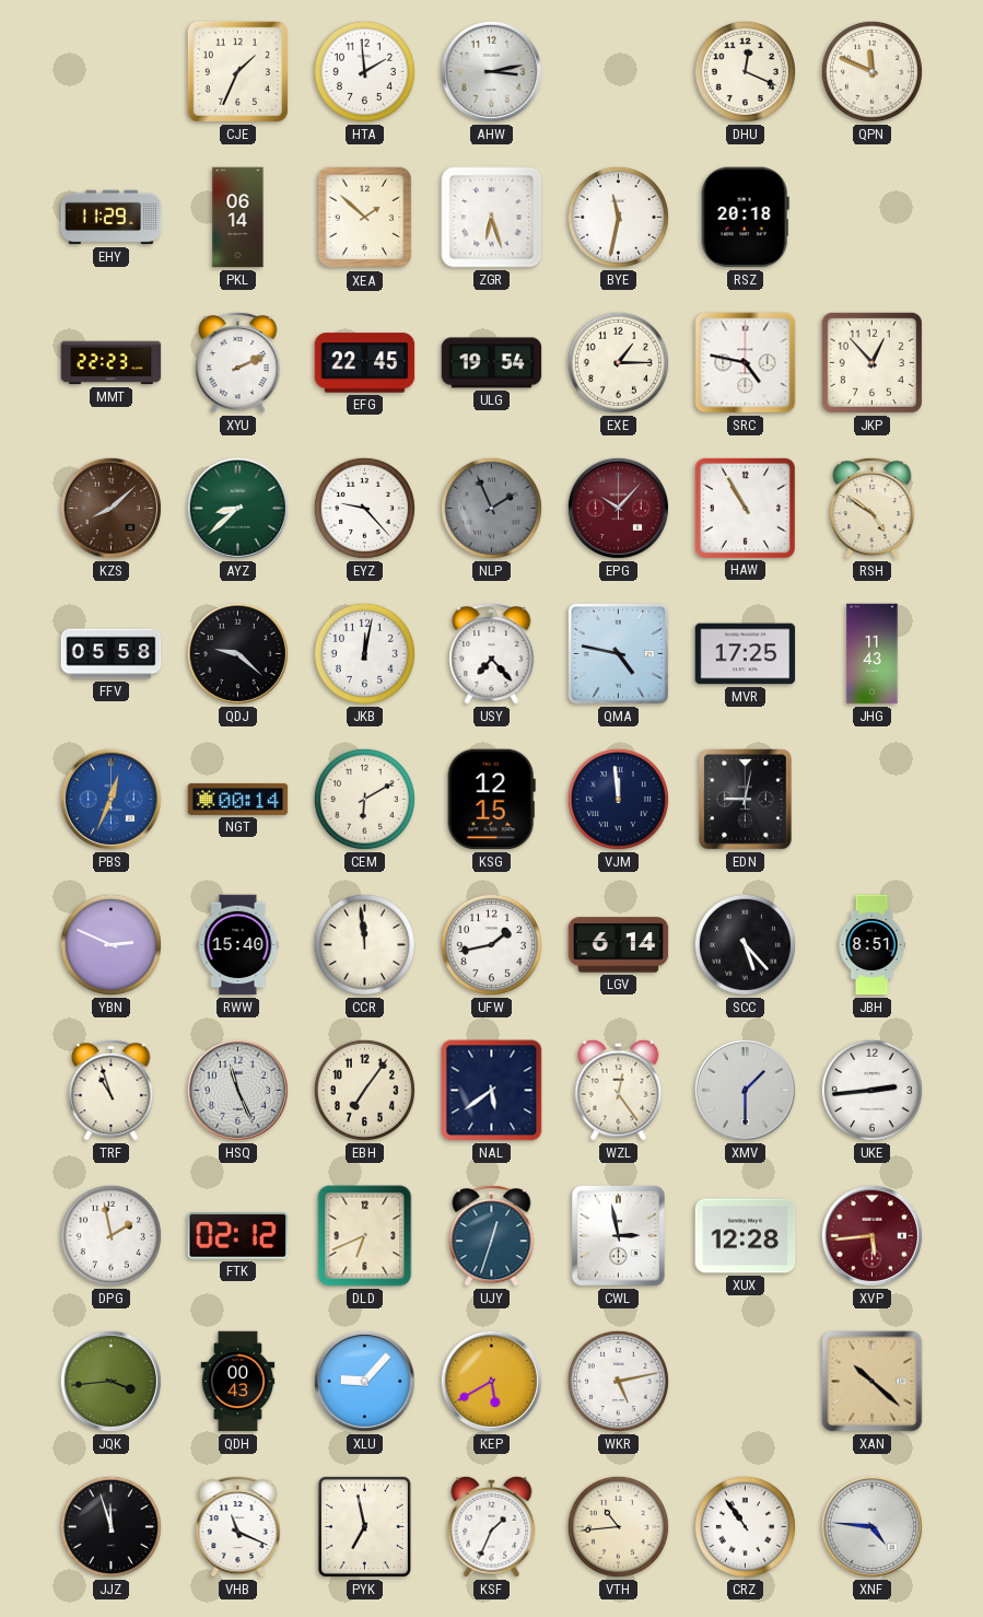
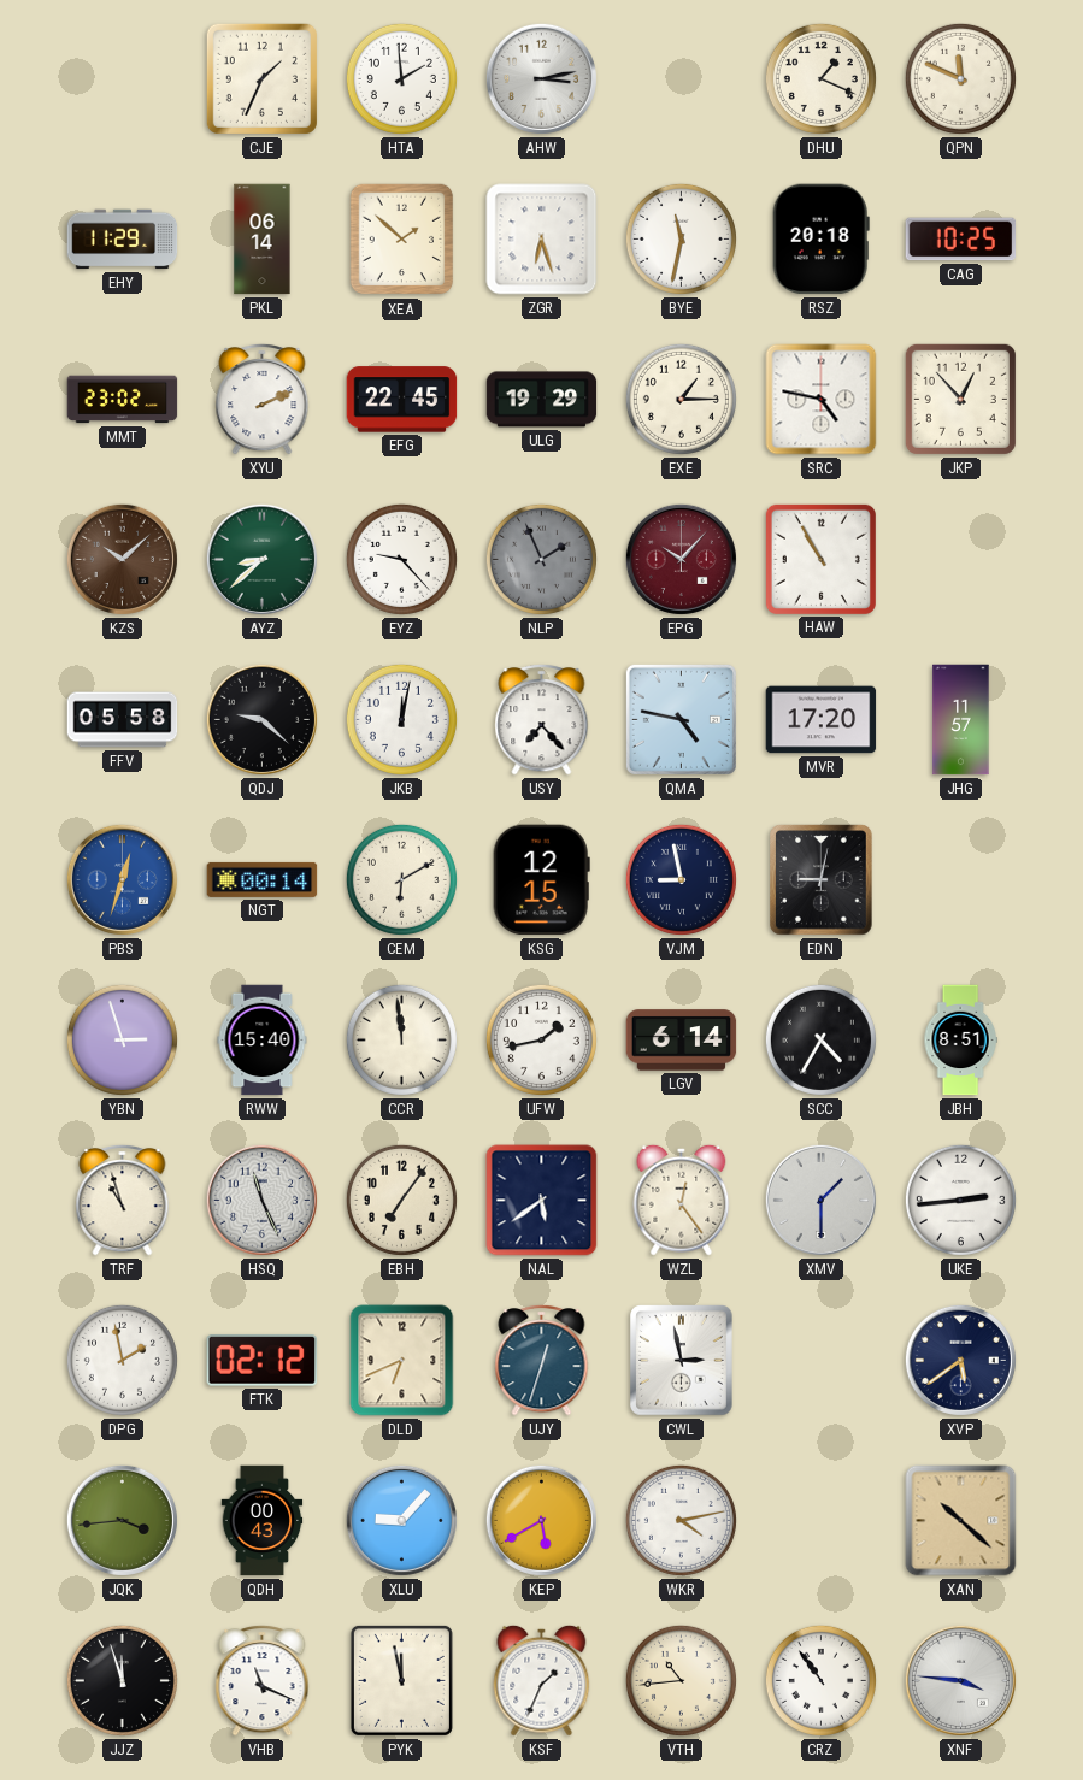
DHU: 12:19 -> 1:19
CAG: none -> 10:25
MMT: 22:23 -> 23:02
ULG: 19:54 -> 19:29
KZS: 8:08 -> 10:08
RSH: 4:51 -> none
MVR: 17:25 -> 17:20
JHG: 11:43 -> 11:57
PBS: 12:34 -> 12:33
VJM: 11:59 -> 8:58
YBN: 2:49 -> 2:57
SCC: 5:23 -> 4:35
XUX: 12:28 -> none
XVP: 5:44 -> 5:39
XVP dial: burgundy -> navy
WKR: 5:13 -> 4:13
PYK: 6:58 -> 11:58
XNF: 4:46 -> 3:46
